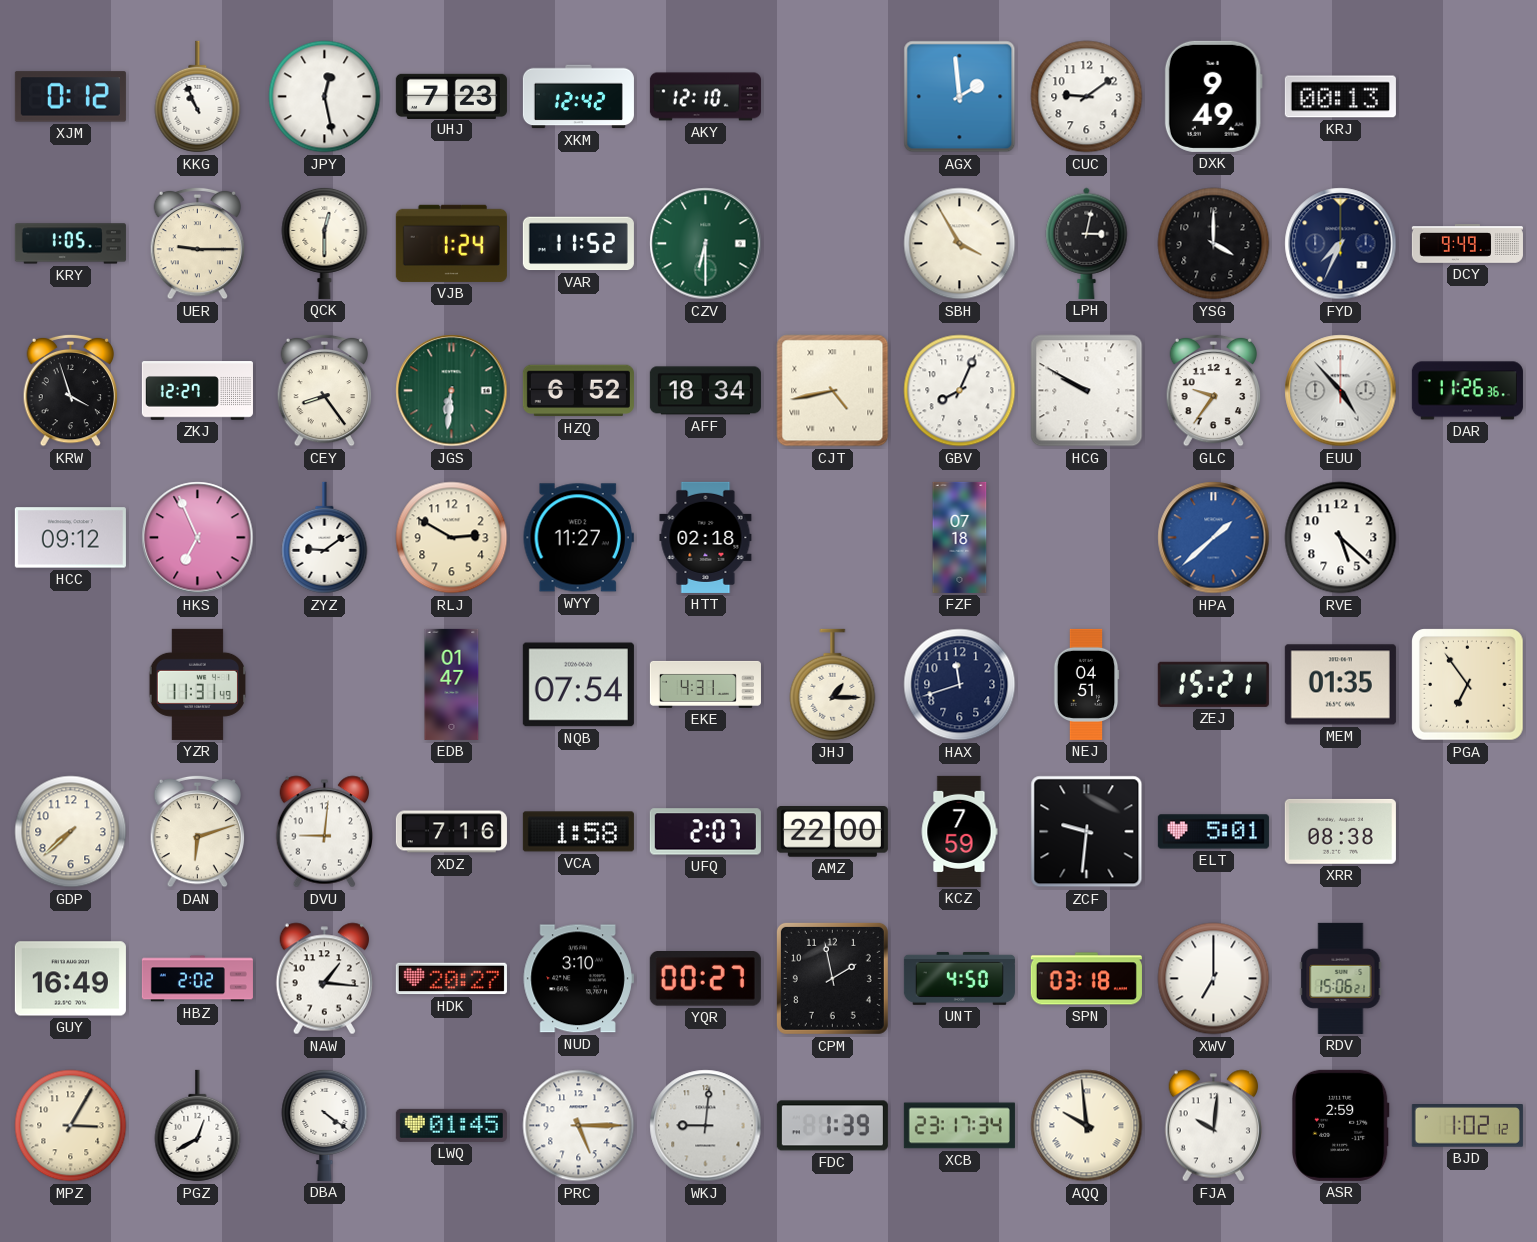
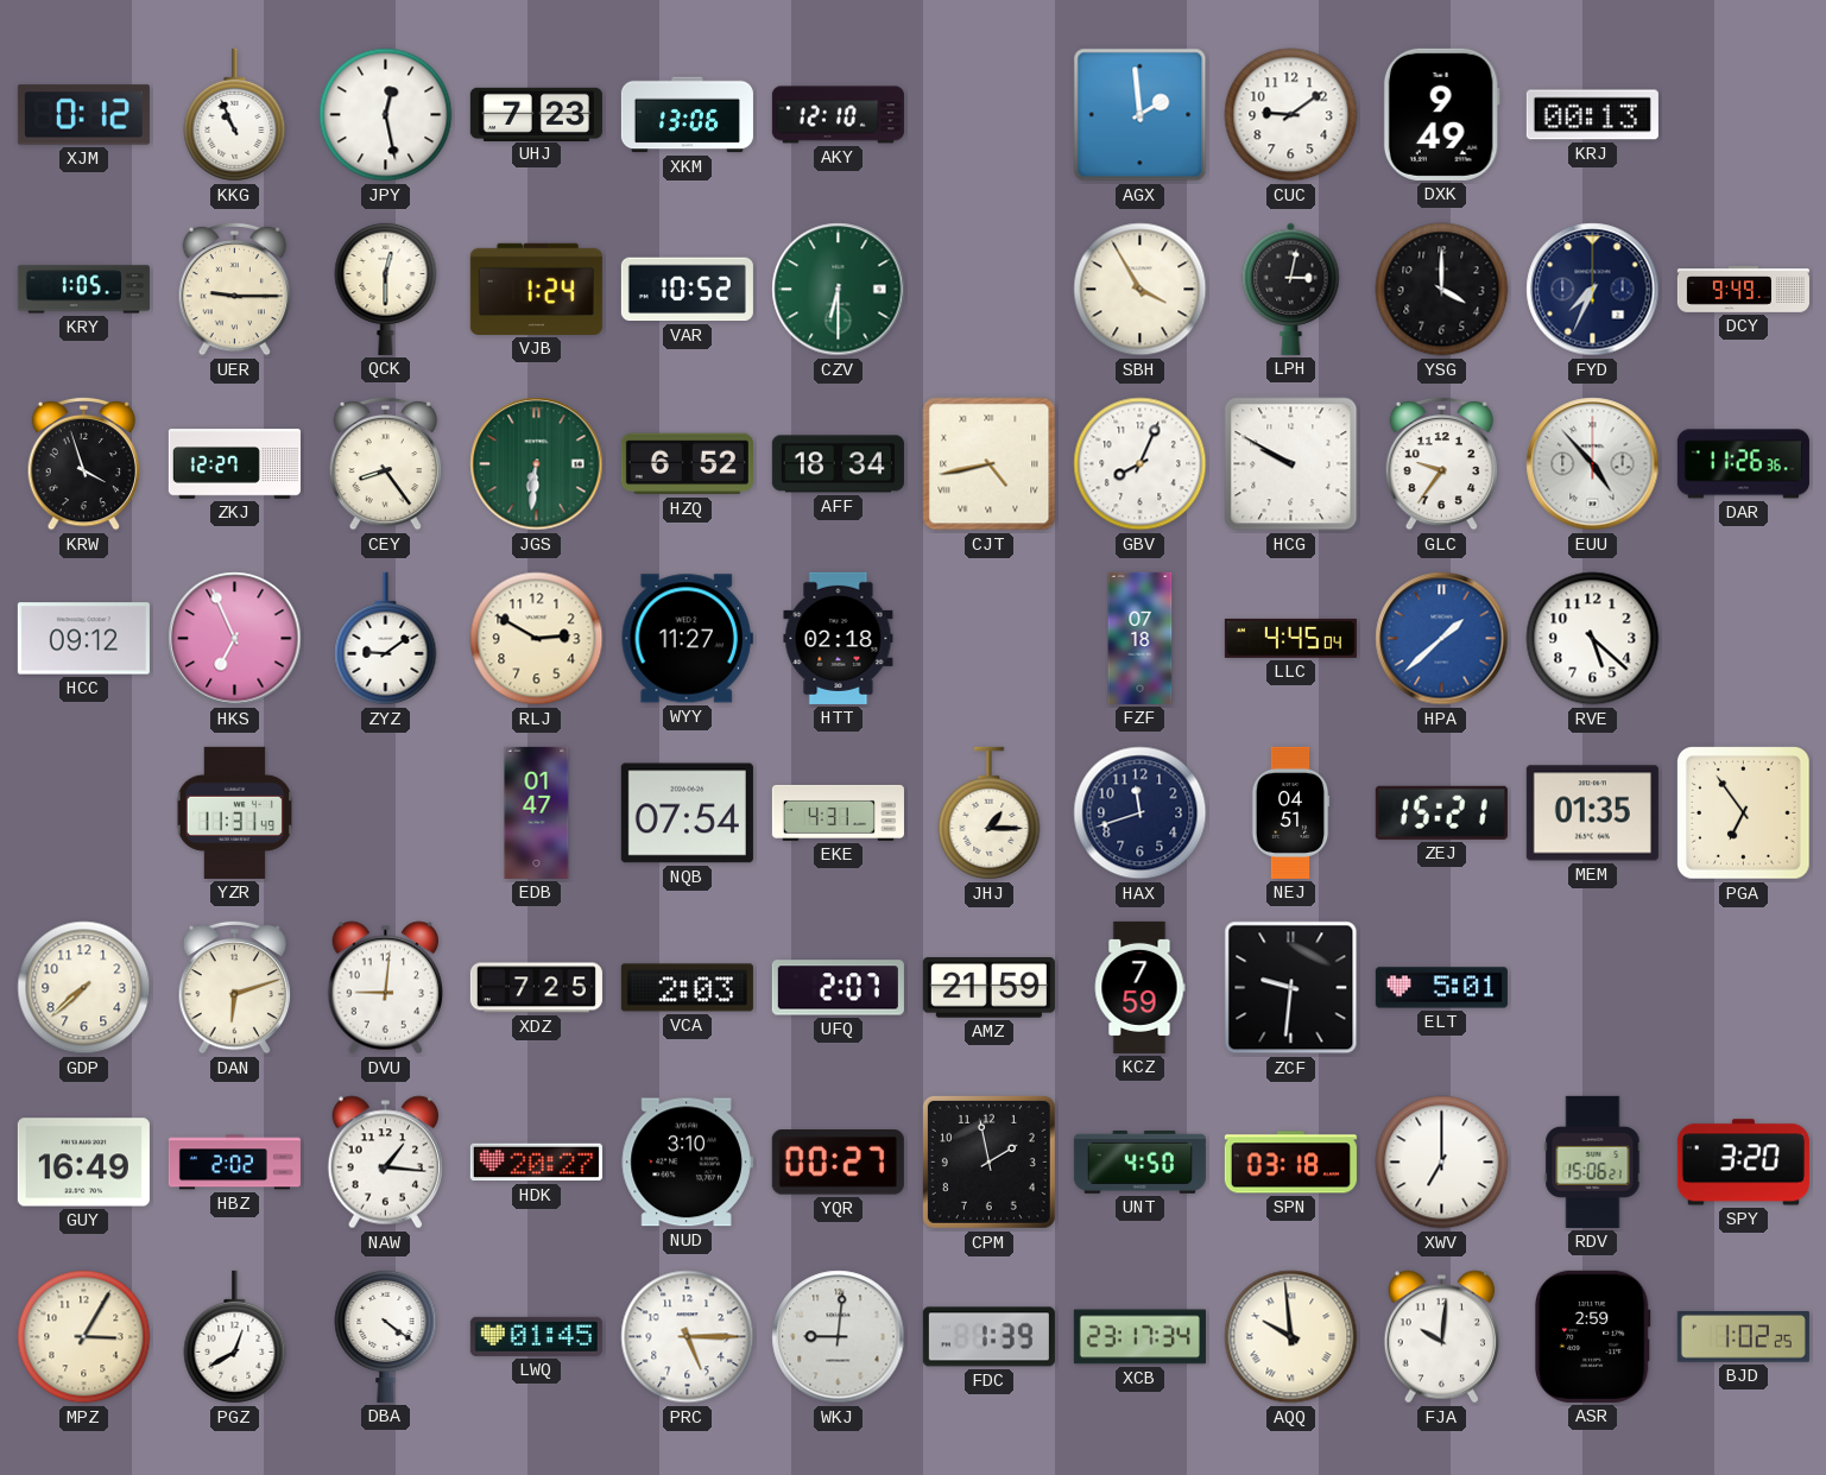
XKM: 12:42 -> 13:06
VAR: 11:52 -> 10:52
LLC: none -> 4:45
XDZ: 7:16 -> 7:25
VCA: 1:58 -> 2:03
AMZ: 22:00 -> 21:59
XRR: 08:38 -> none
SPY: none -> 3:20
BJD: 1:02:12 -> 1:02:25
